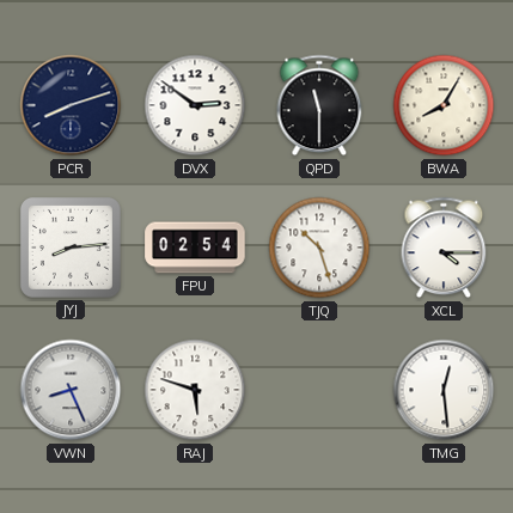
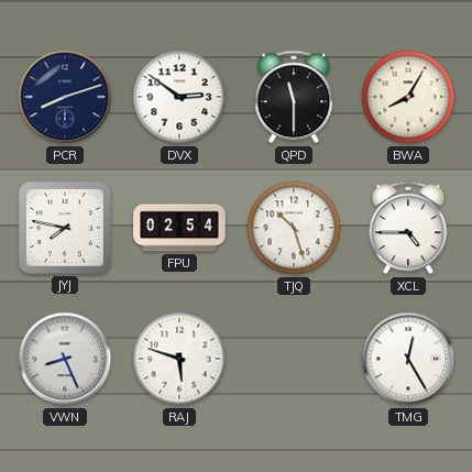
JYJ: 8:14 -> 7:47
XCL: 4:15 -> 4:45
TMG: 12:29 -> 12:25
